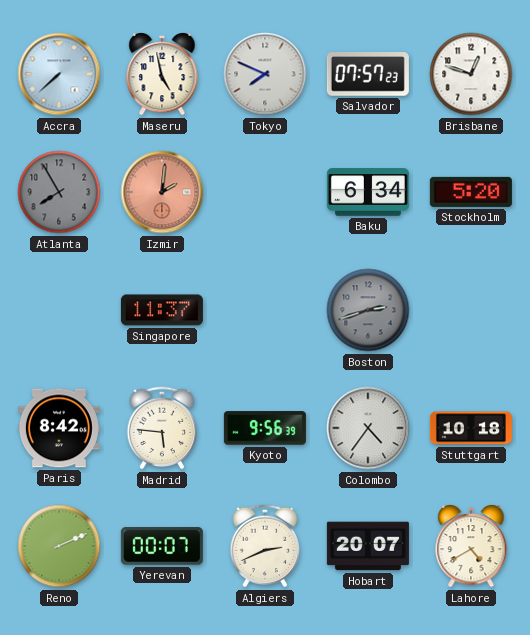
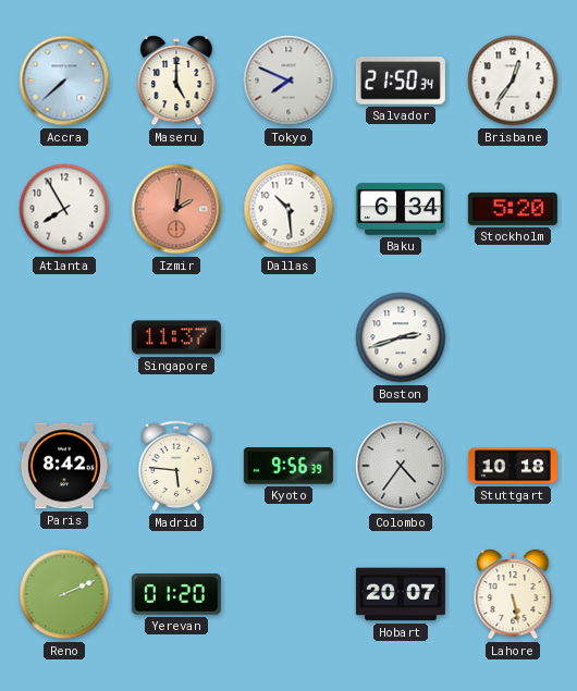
Maseru: 4:58 -> 5:00
Salvador: 07:57 -> 21:50
Brisbane: 12:48 -> 12:36
Atlanta dial: grey -> white
Dallas: none -> 10:29
Boston dial: grey -> white
Yerevan: 00:07 -> 01:20
Algiers: 2:41 -> none
Lahore: 4:40 -> 5:28
